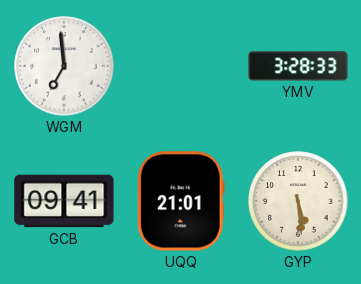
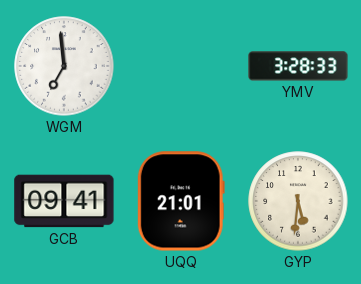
GYP: 5:29 -> 5:31
